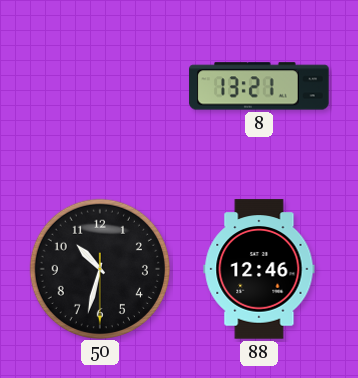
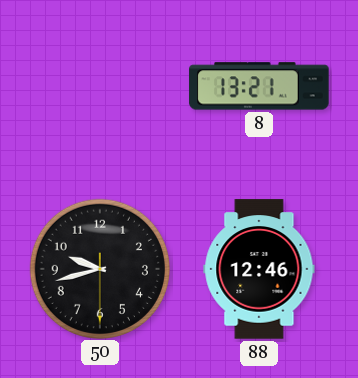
50: 10:32 -> 9:42
